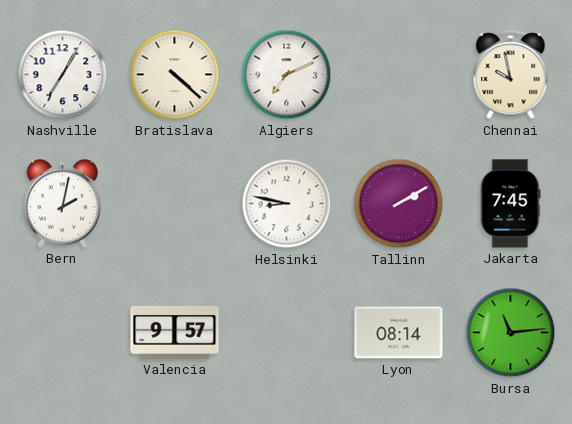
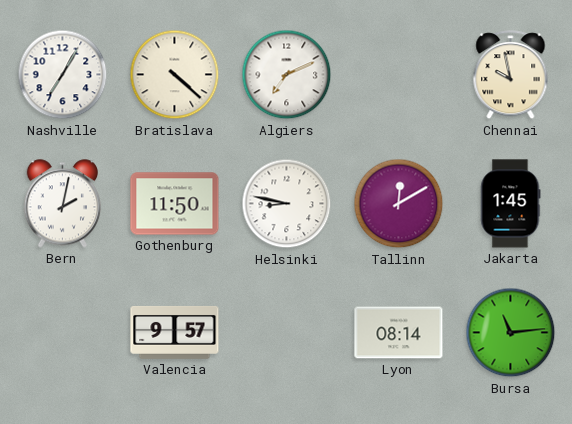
Gothenburg: none -> 11:50
Tallinn: 2:10 -> 12:10
Jakarta: 7:45 -> 1:45
